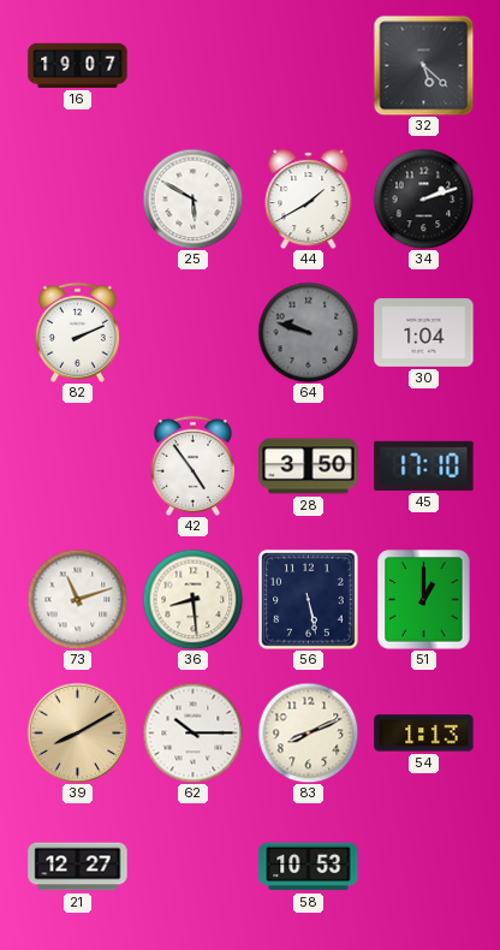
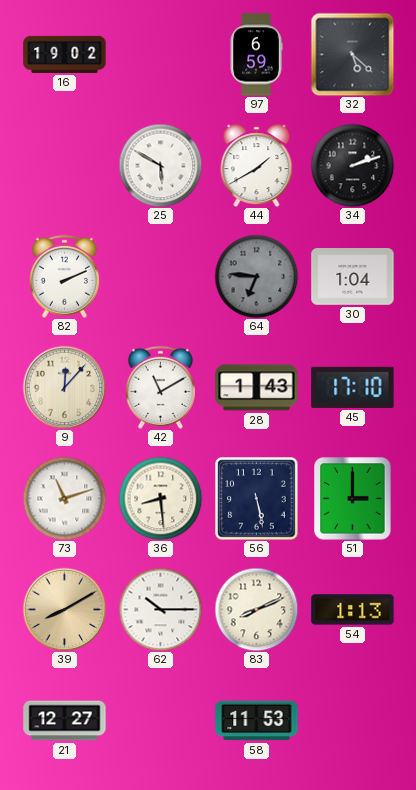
16: 19:07 -> 19:02
97: none -> 6:59
64: 9:48 -> 6:46
9: none -> 12:07
42: 4:54 -> 11:10
28: 3:50 -> 1:43
51: 1:00 -> 3:00
58: 10:53 -> 11:53
